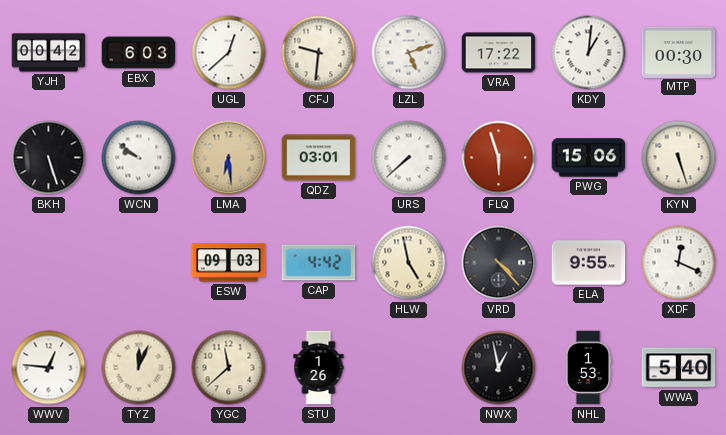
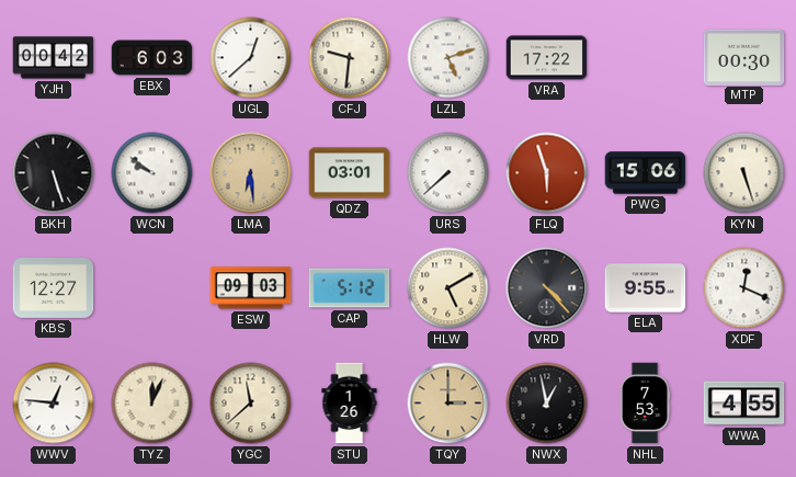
KDY: 1:01 -> none
KBS: none -> 12:27
CAP: 4:42 -> 5:12
HLW: 4:58 -> 5:10
TQY: none -> 3:00
NHL: 1:53 -> 7:53
WWA: 5:40 -> 4:55
